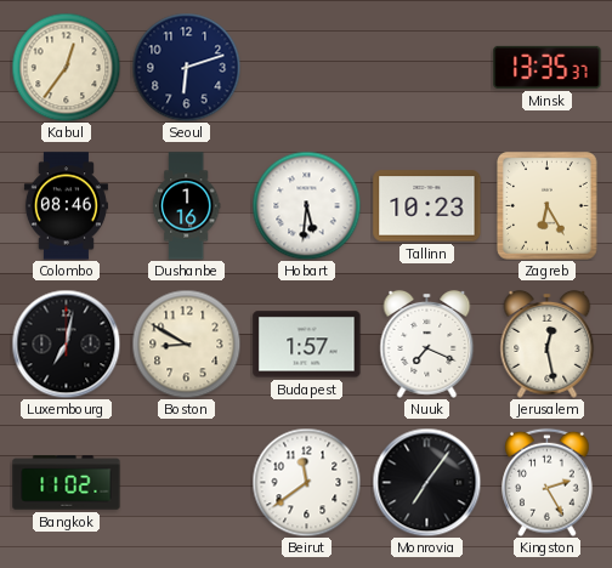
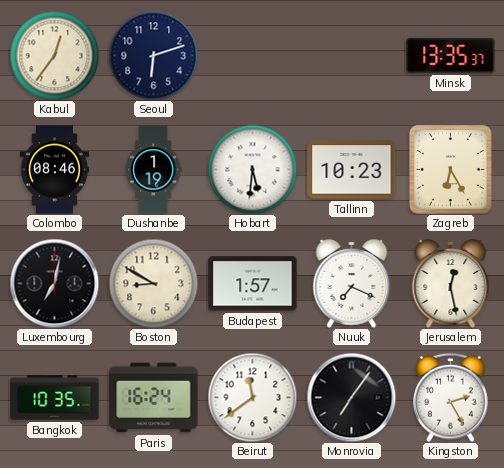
Dushanbe: 1:16 -> 1:19
Bangkok: 11:02 -> 10:35
Paris: none -> 16:24
